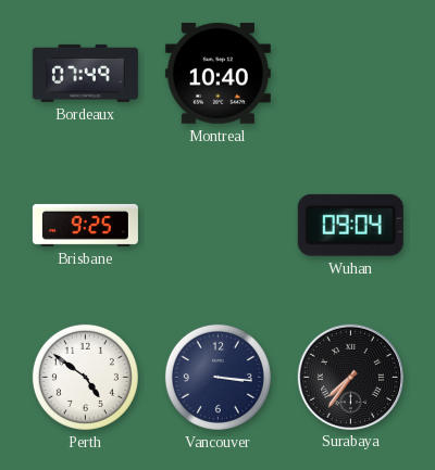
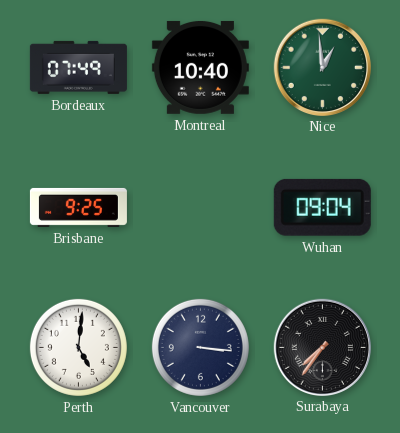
Nice: none -> 12:59
Perth: 4:51 -> 5:01
